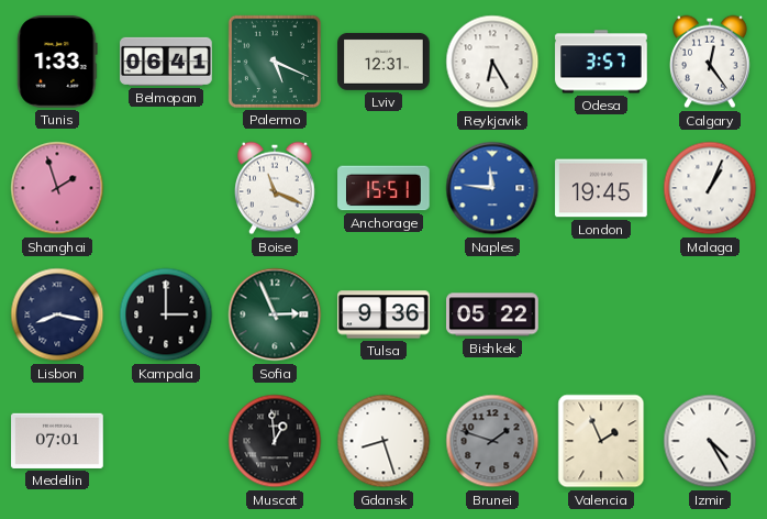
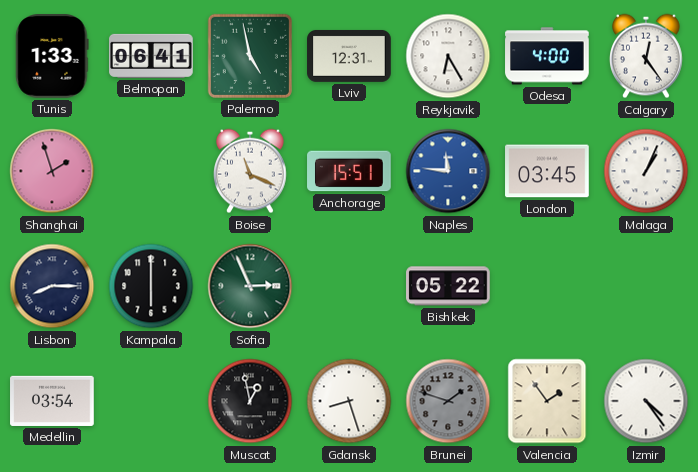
Palermo: 5:19 -> 4:58
Odesa: 3:57 -> 4:00
London: 19:45 -> 03:45
Lisbon: 8:17 -> 8:15
Kampala: 3:00 -> 6:00
Tulsa: 9:36 -> none
Medellin: 07:01 -> 03:54
Muscat: 12:59 -> 12:58
Valencia: 1:56 -> 1:54
Izmir: 4:25 -> 4:24
